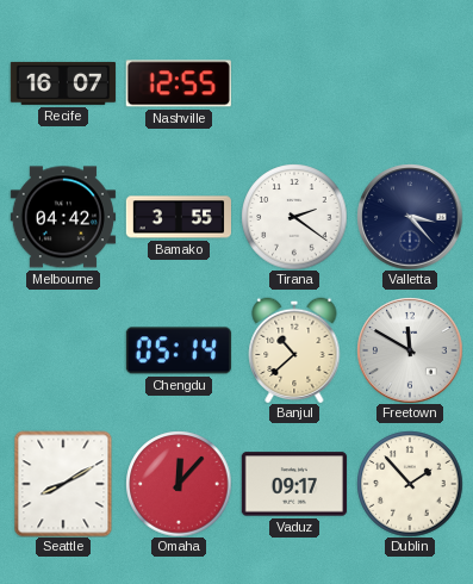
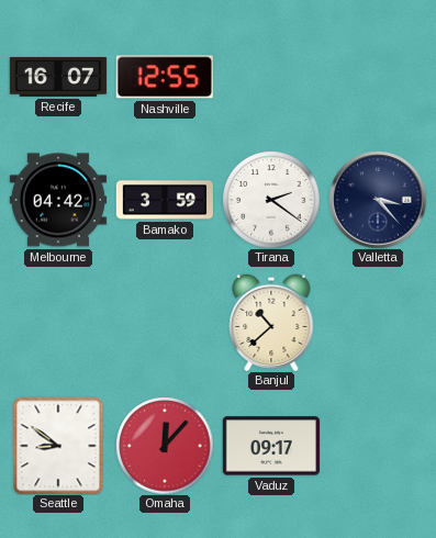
Bamako: 3:55 -> 3:59
Chengdu: 05:14 -> none
Freetown: 11:50 -> none
Seattle: 8:10 -> 8:51
Dublin: 1:53 -> none
